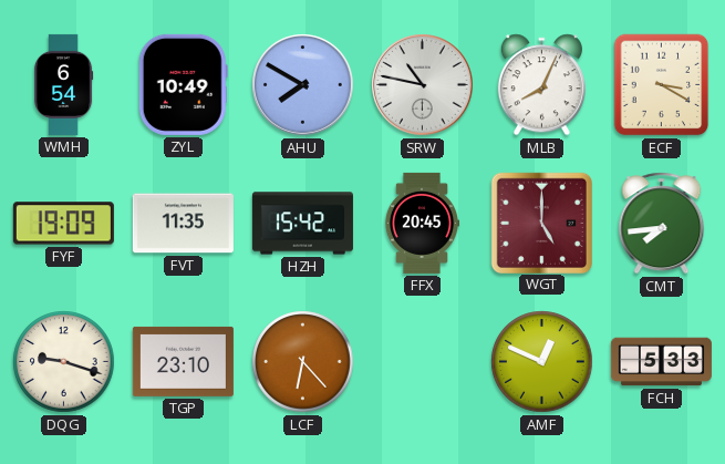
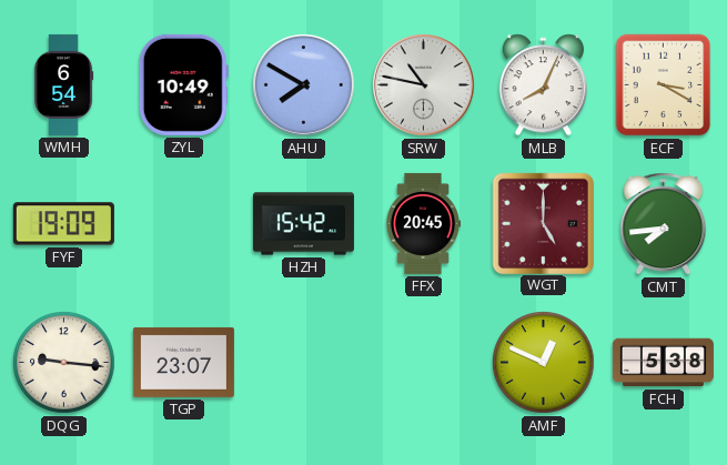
FVT: 11:35 -> none
DQG: 9:18 -> 9:16
TGP: 23:10 -> 23:07
LCF: 6:23 -> none
FCH: 5:33 -> 5:38
